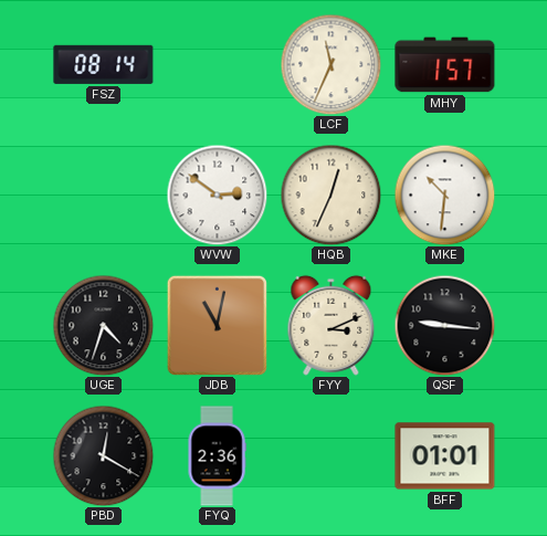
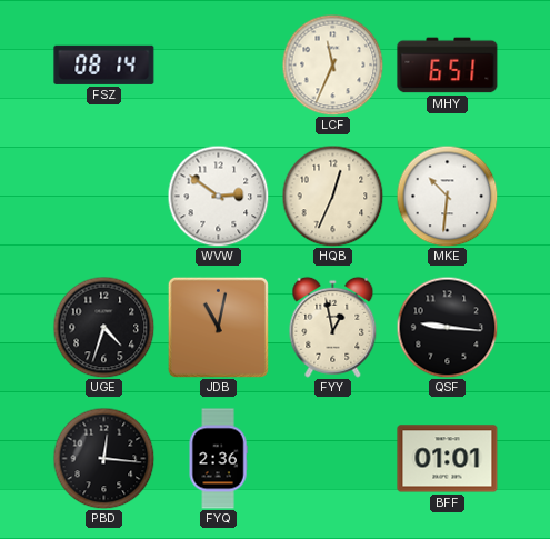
MHY: 1:57 -> 6:51
FYY: 3:11 -> 12:58
PBD: 12:20 -> 12:16
